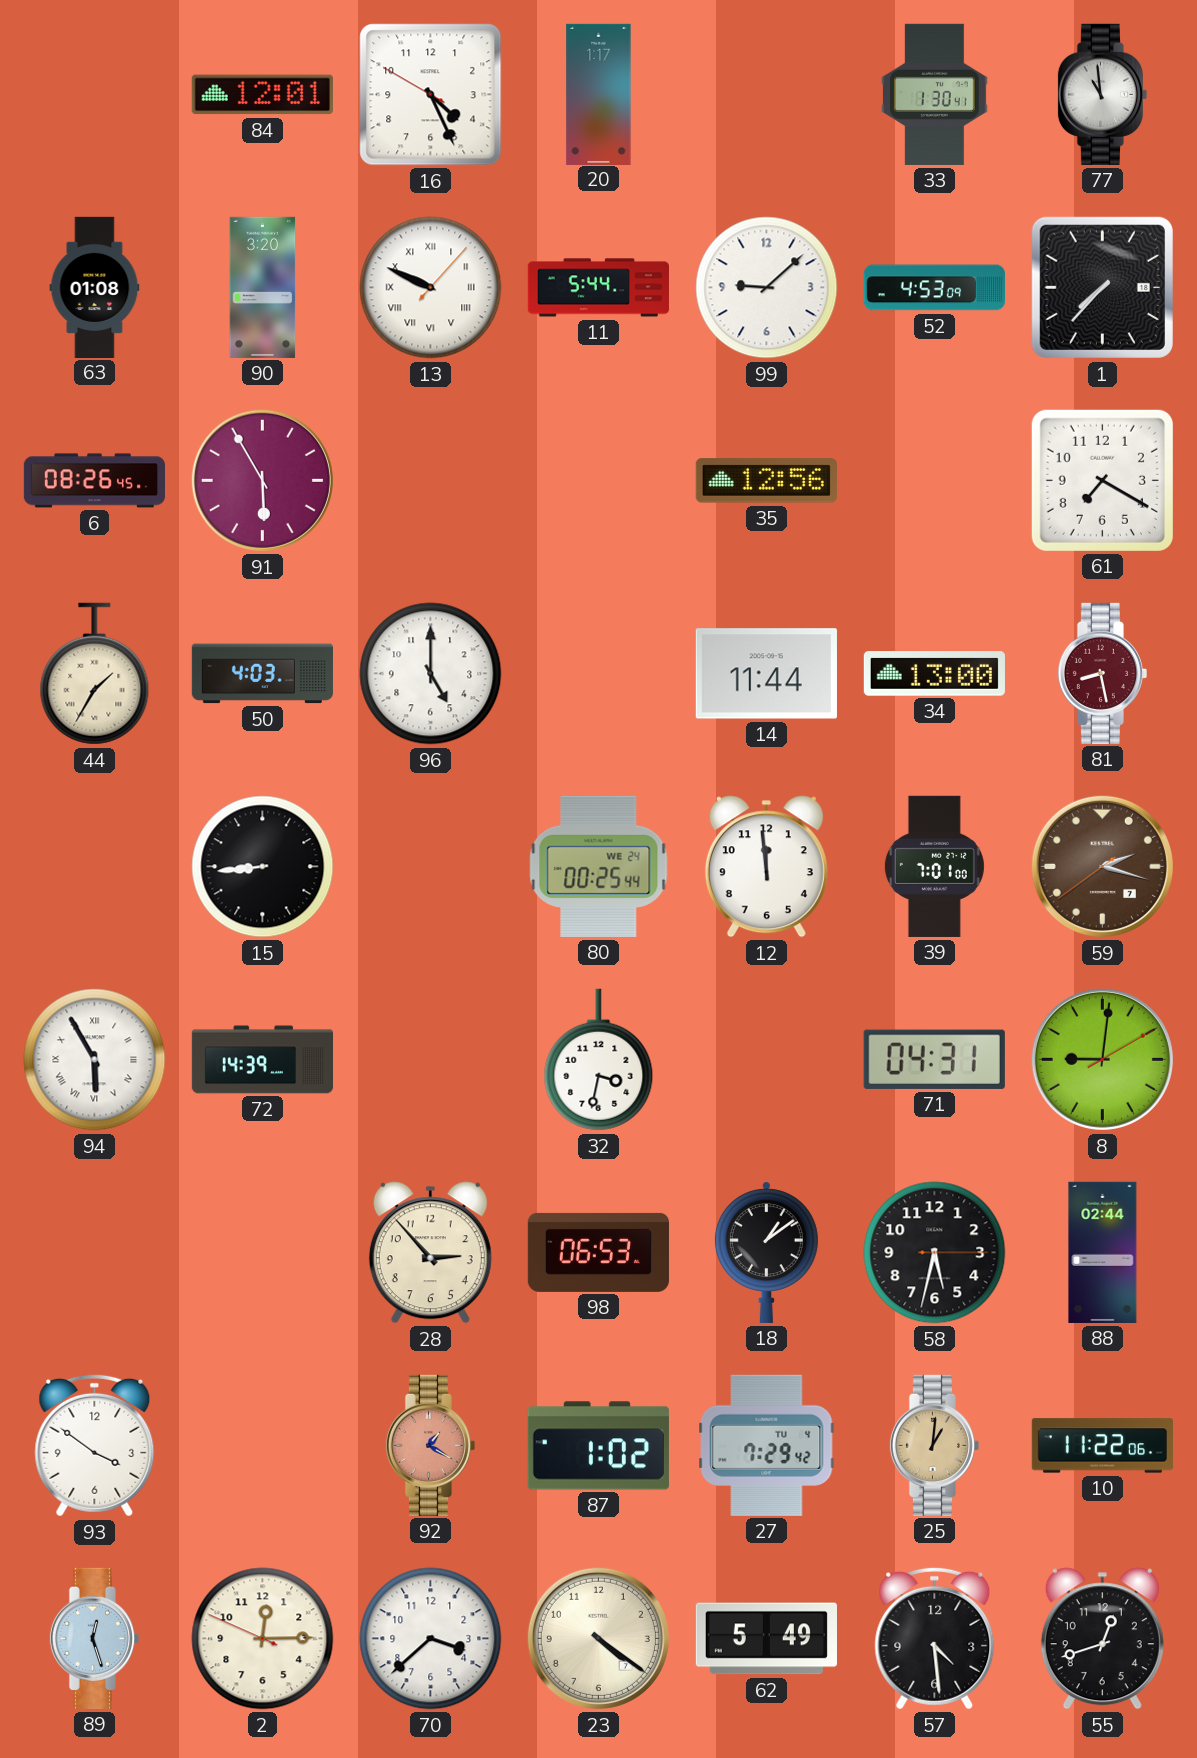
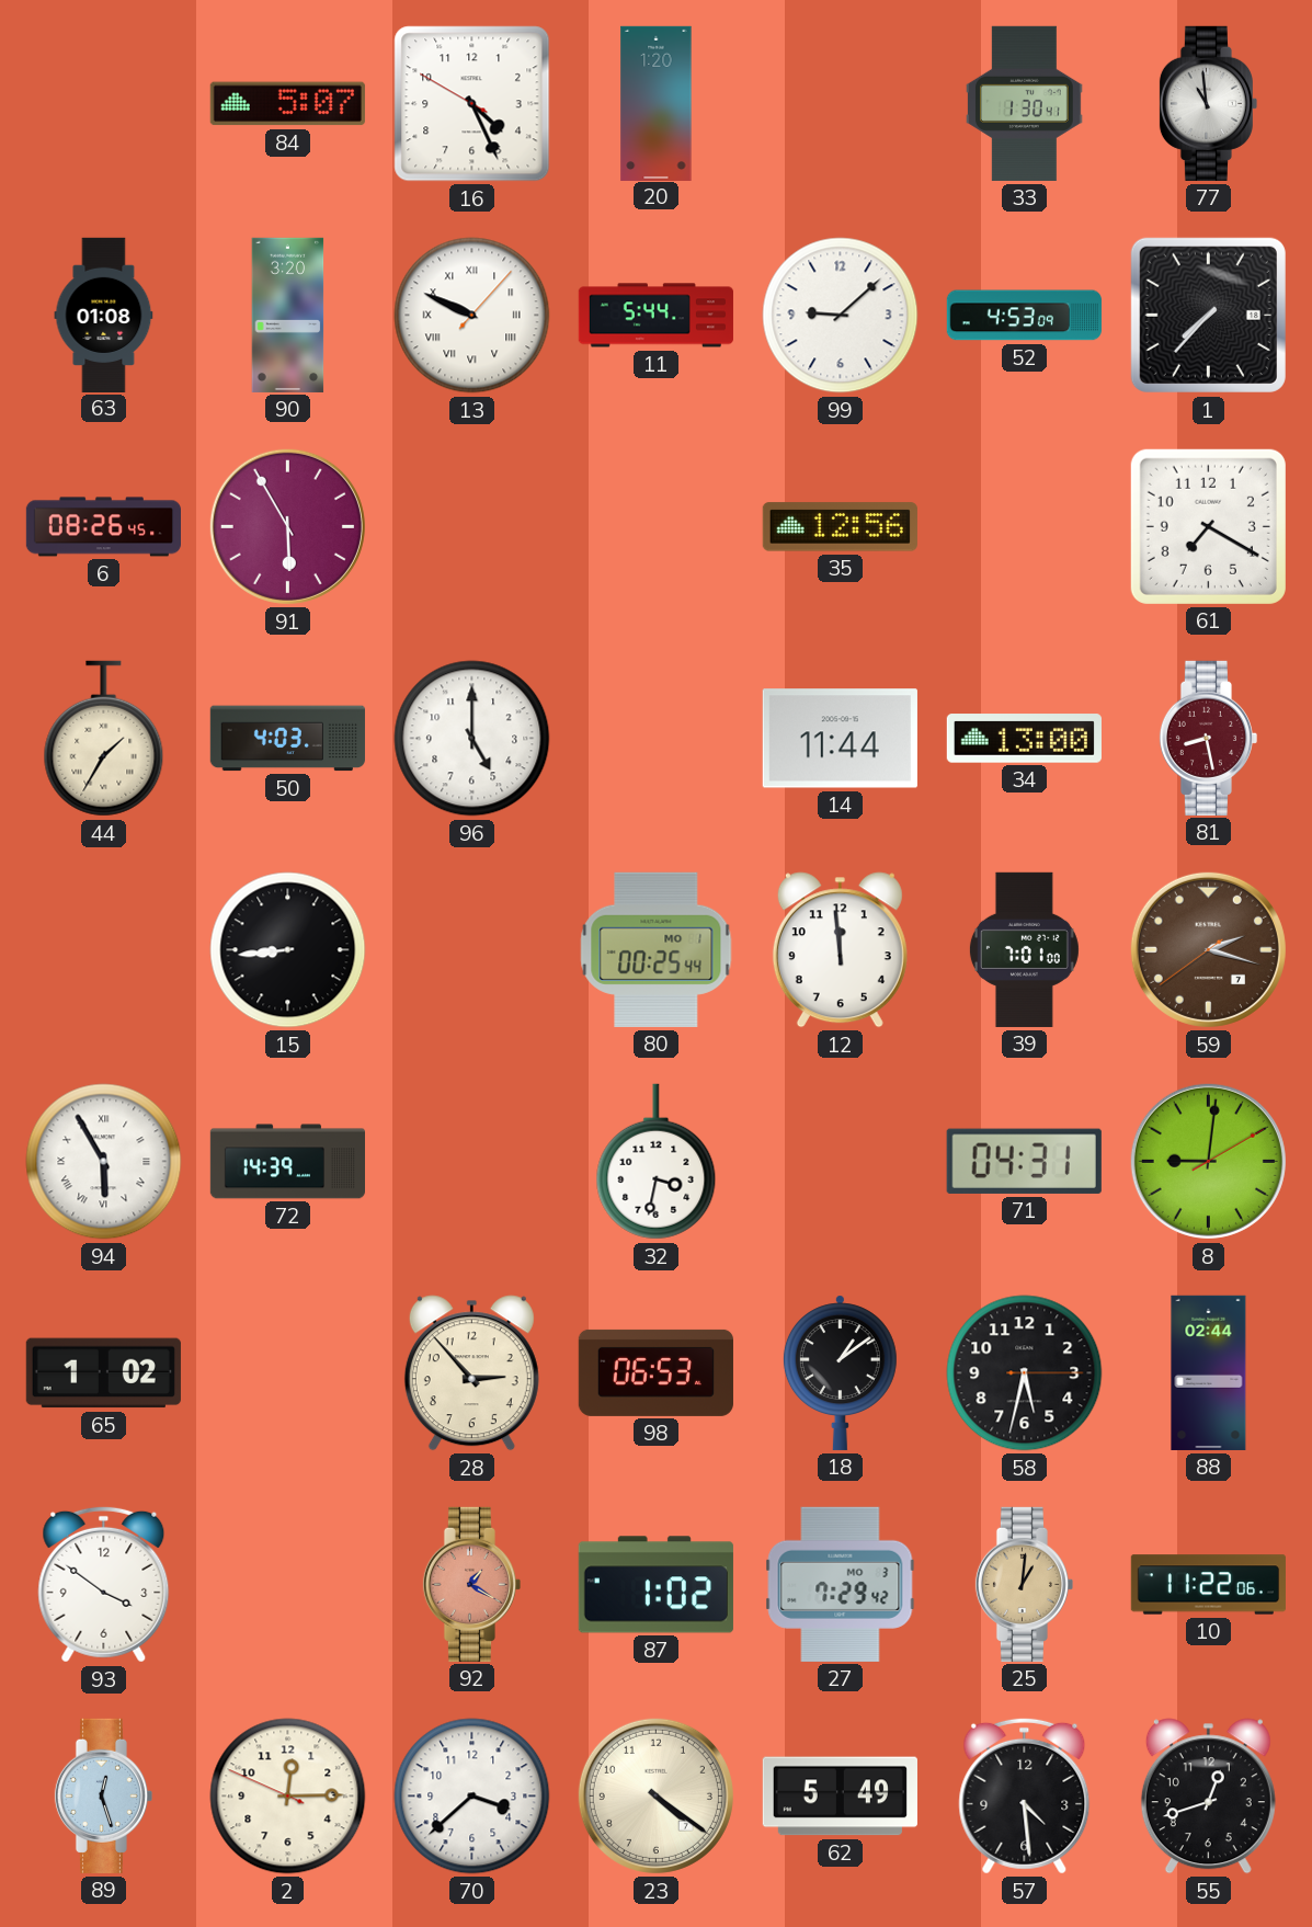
84: 12:01 -> 5:07
20: 1:17 -> 1:20
80 date: WE 24 -> MO 1
65: none -> 1:02
27 date: TU 4 -> MO 3
